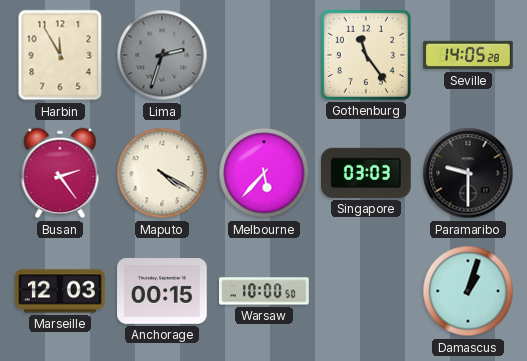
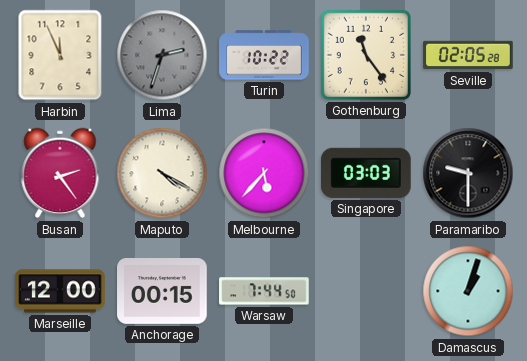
Harbin: 11:55 -> 11:56
Turin: none -> 10:22
Seville: 14:05 -> 02:05
Marseille: 12:03 -> 12:00
Warsaw: 10:00 -> 7:44
